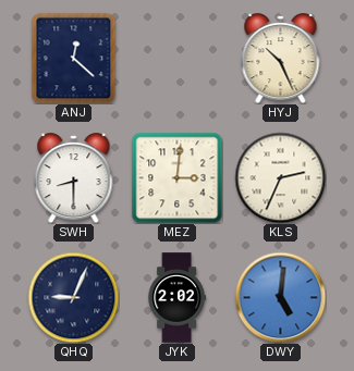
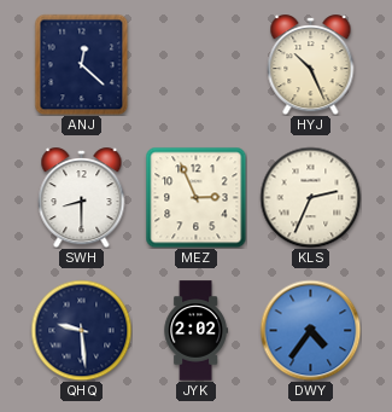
MEZ: 3:01 -> 2:56
QHQ: 9:04 -> 9:29
DWY: 5:01 -> 4:36
